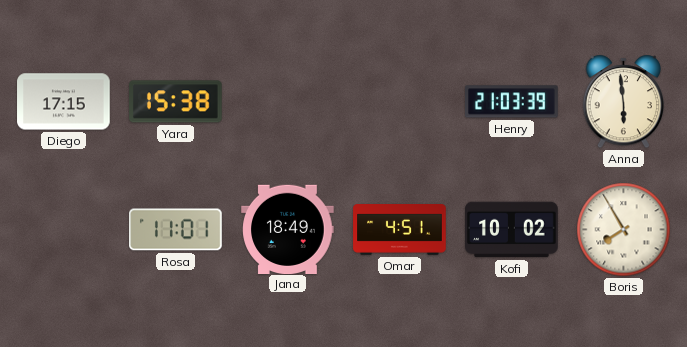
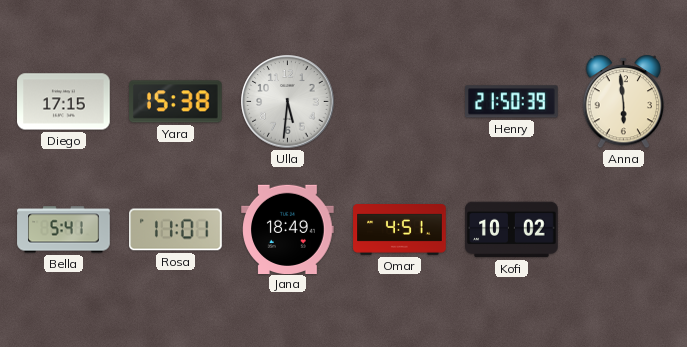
Ulla: none -> 5:31
Henry: 21:03 -> 21:50
Bella: none -> 5:41
Boris: 7:55 -> none
